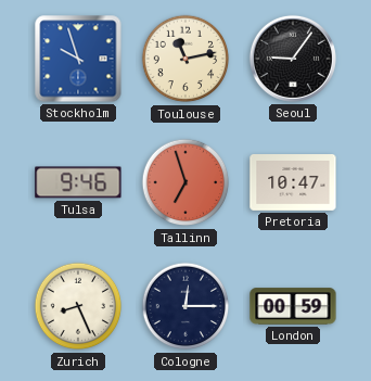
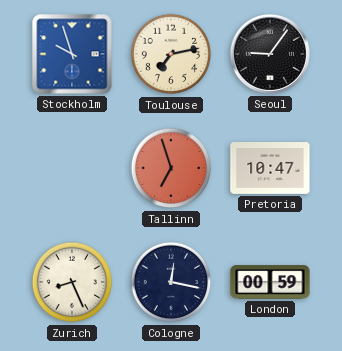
Toulouse: 11:13 -> 7:13
Tulsa: 9:46 -> none
Cologne: 12:15 -> 12:17
